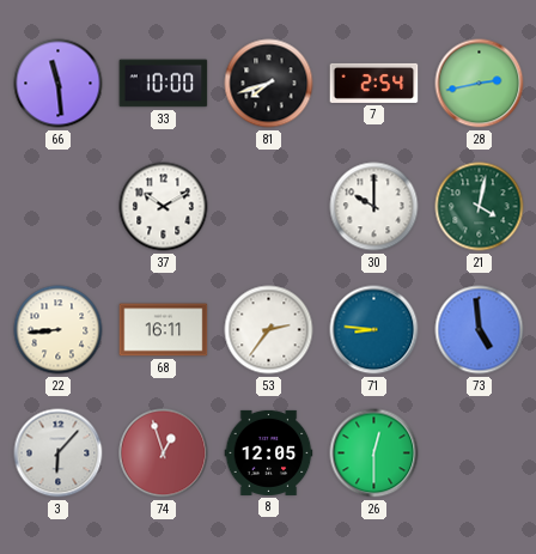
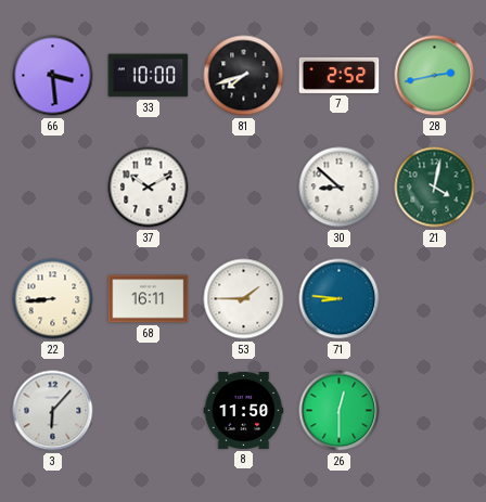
66: 11:29 -> 3:29
7: 2:54 -> 2:52
30: 10:00 -> 8:52
53: 2:36 -> 1:45
73: 4:59 -> none
74: 12:57 -> none
8: 12:05 -> 11:50
